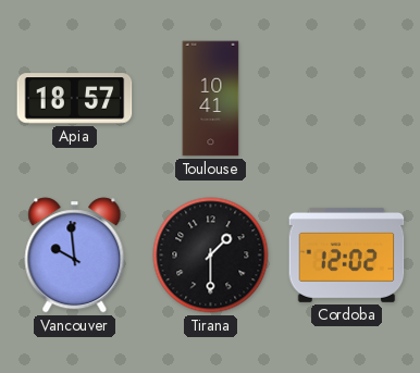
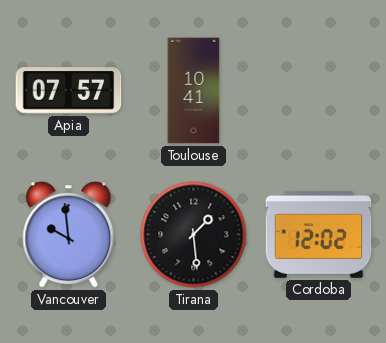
Apia: 18:57 -> 07:57
Tirana: 1:30 -> 1:29
